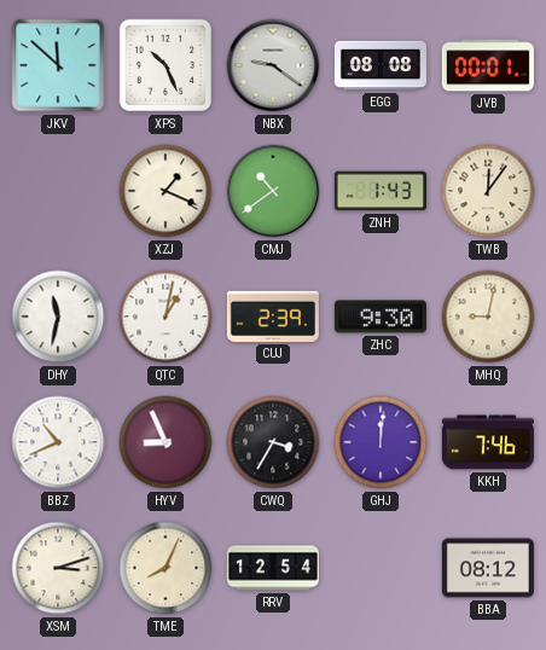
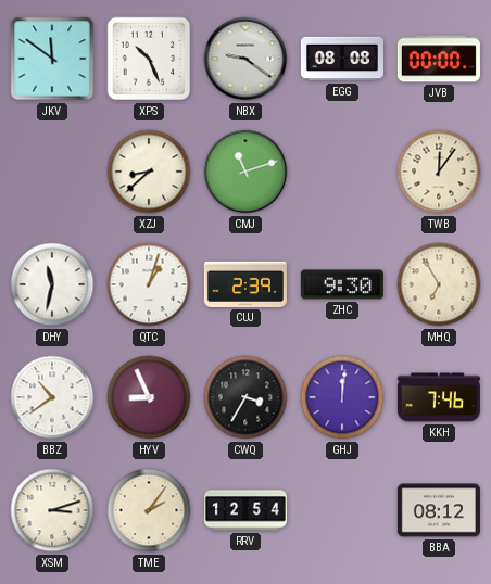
JKV: 11:52 -> 11:51
JVB: 00:01 -> 00:00
XZJ: 1:19 -> 8:38
CMJ: 10:39 -> 11:12
ZNH: 1:43 -> none
QTC: 1:02 -> 1:03
MHQ: 9:02 -> 6:55
BBZ: 10:41 -> 10:39
TME: 8:04 -> 2:06
